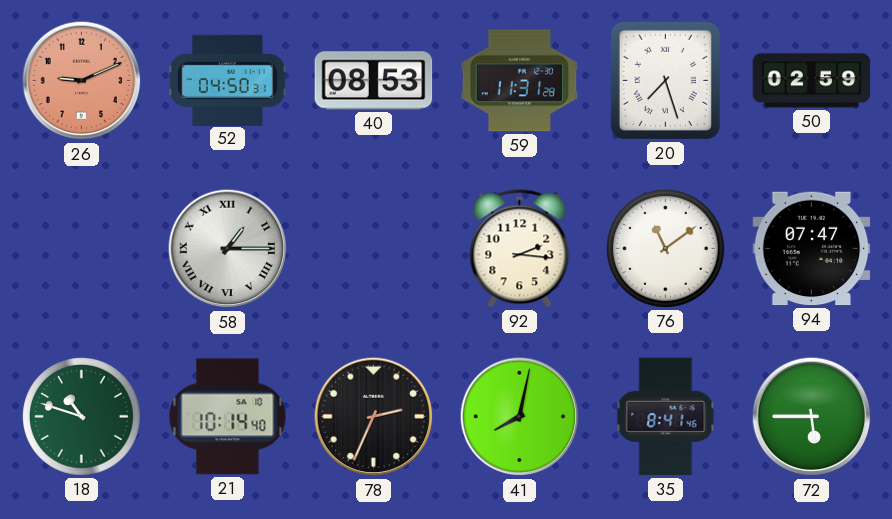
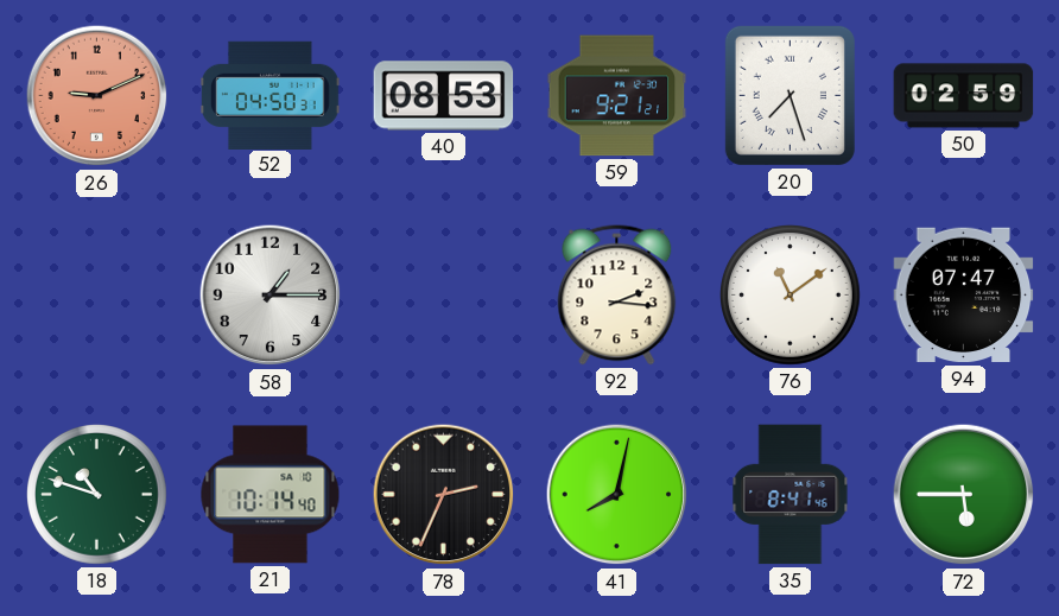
59: 11:31 -> 9:21
58 numerals: Roman -> Arabic
